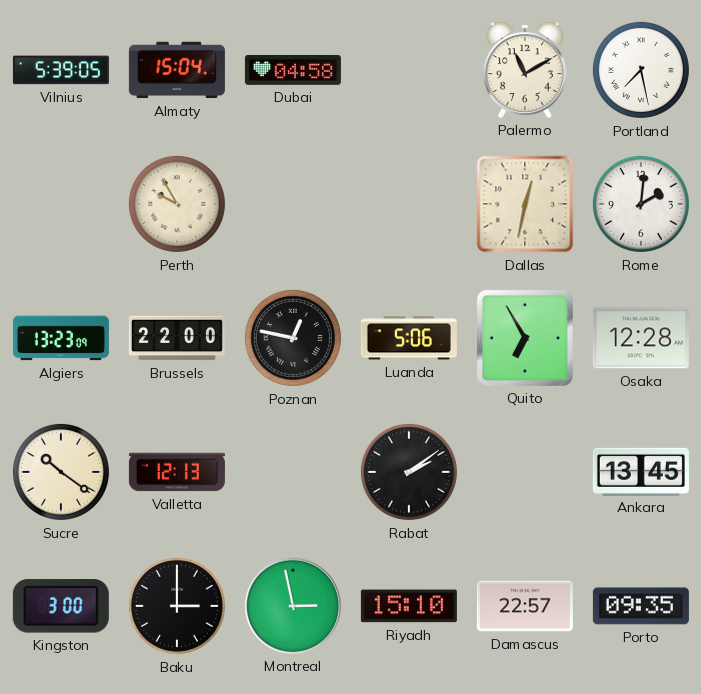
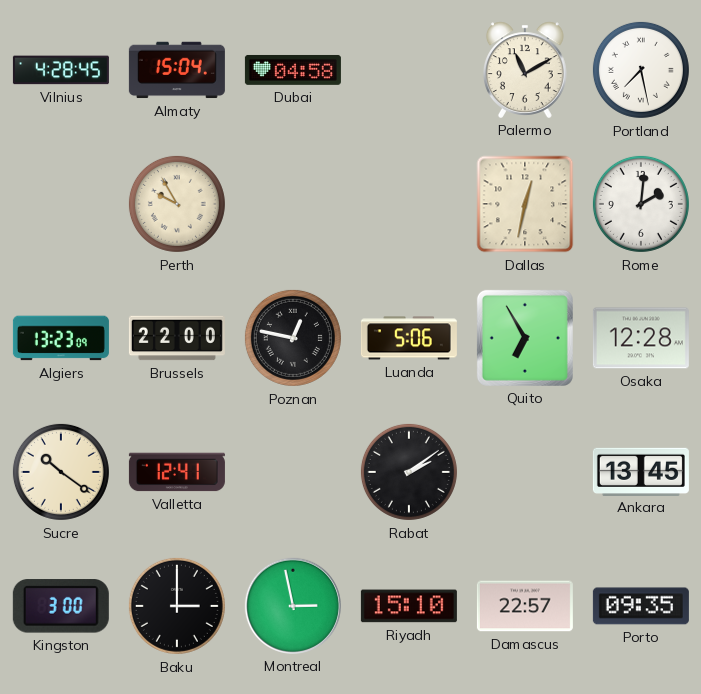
Vilnius: 5:39 -> 4:28
Valletta: 12:13 -> 12:41
